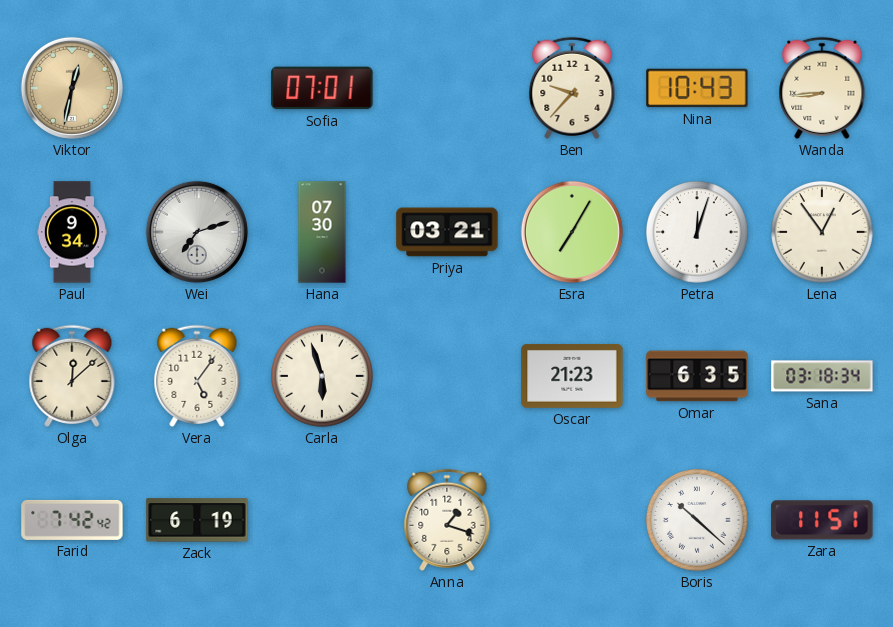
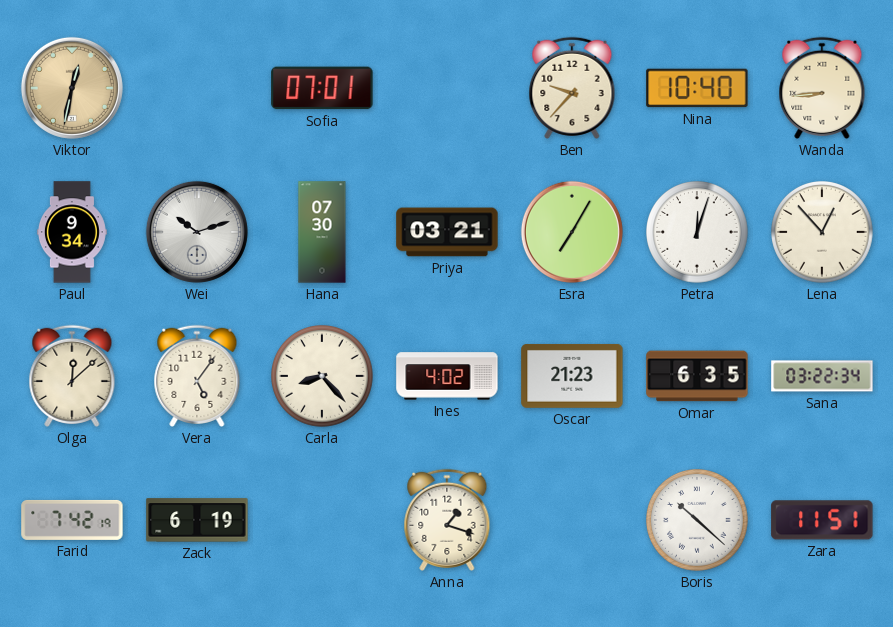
Nina: 10:43 -> 10:40
Wei: 7:12 -> 10:12
Lena: 12:54 -> 12:53
Carla: 5:57 -> 8:23
Ines: none -> 4:02
Sana: 03:18 -> 03:22
Farid: 7:42:42 -> 7:42:19
